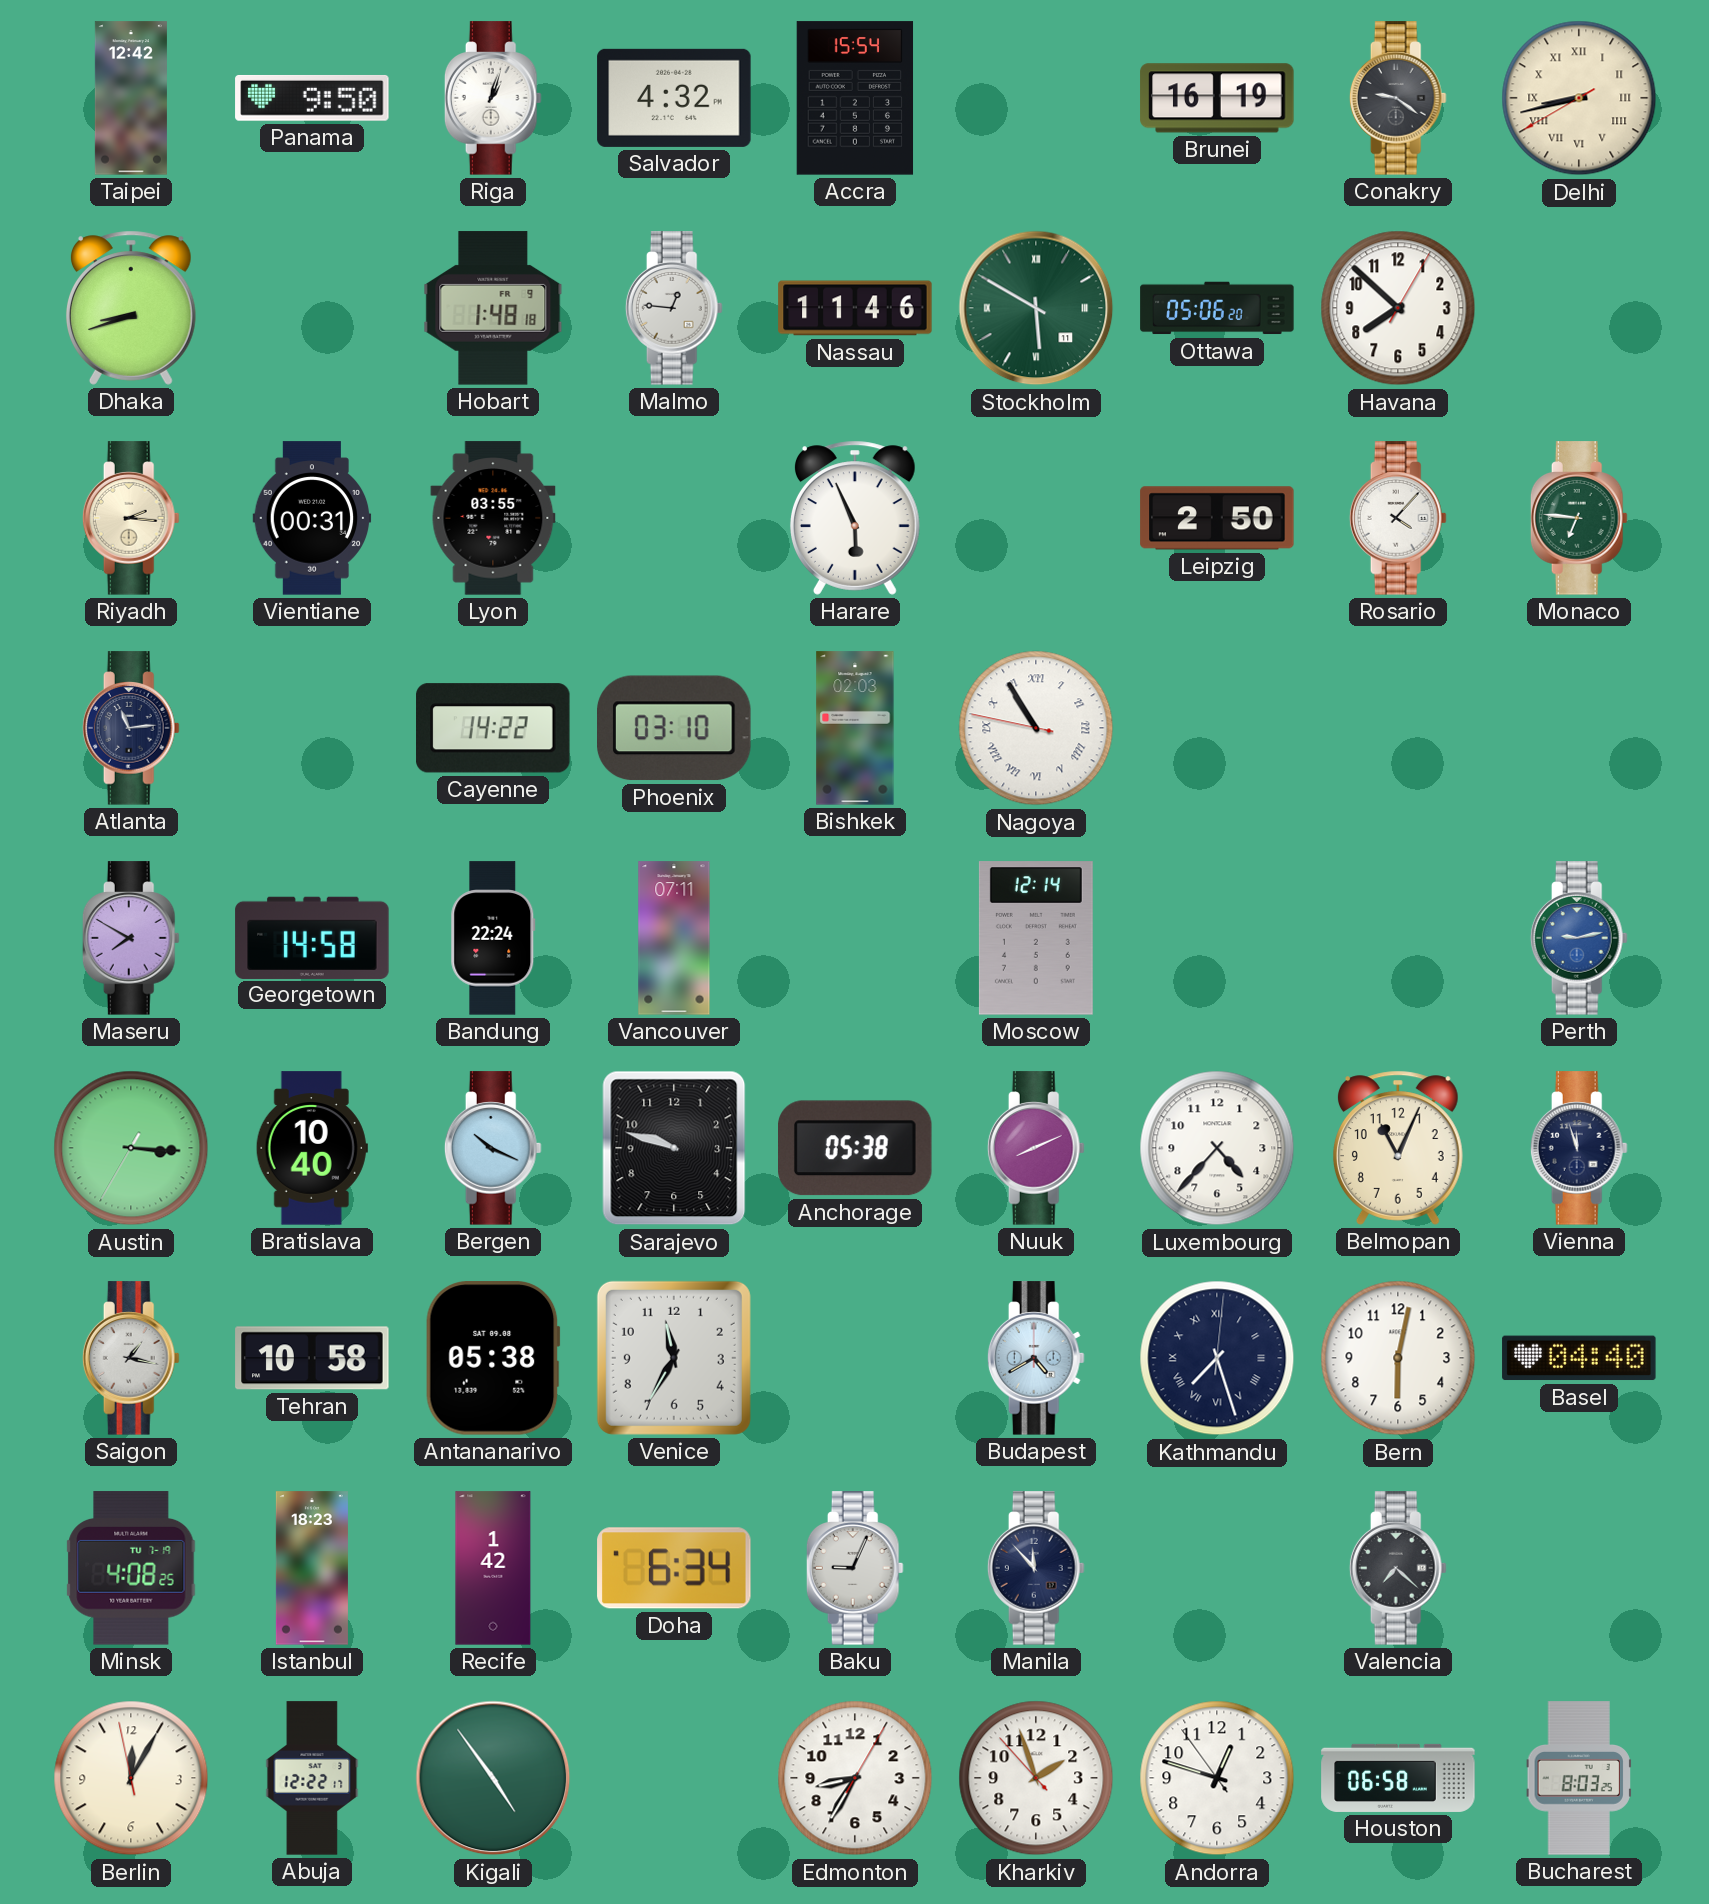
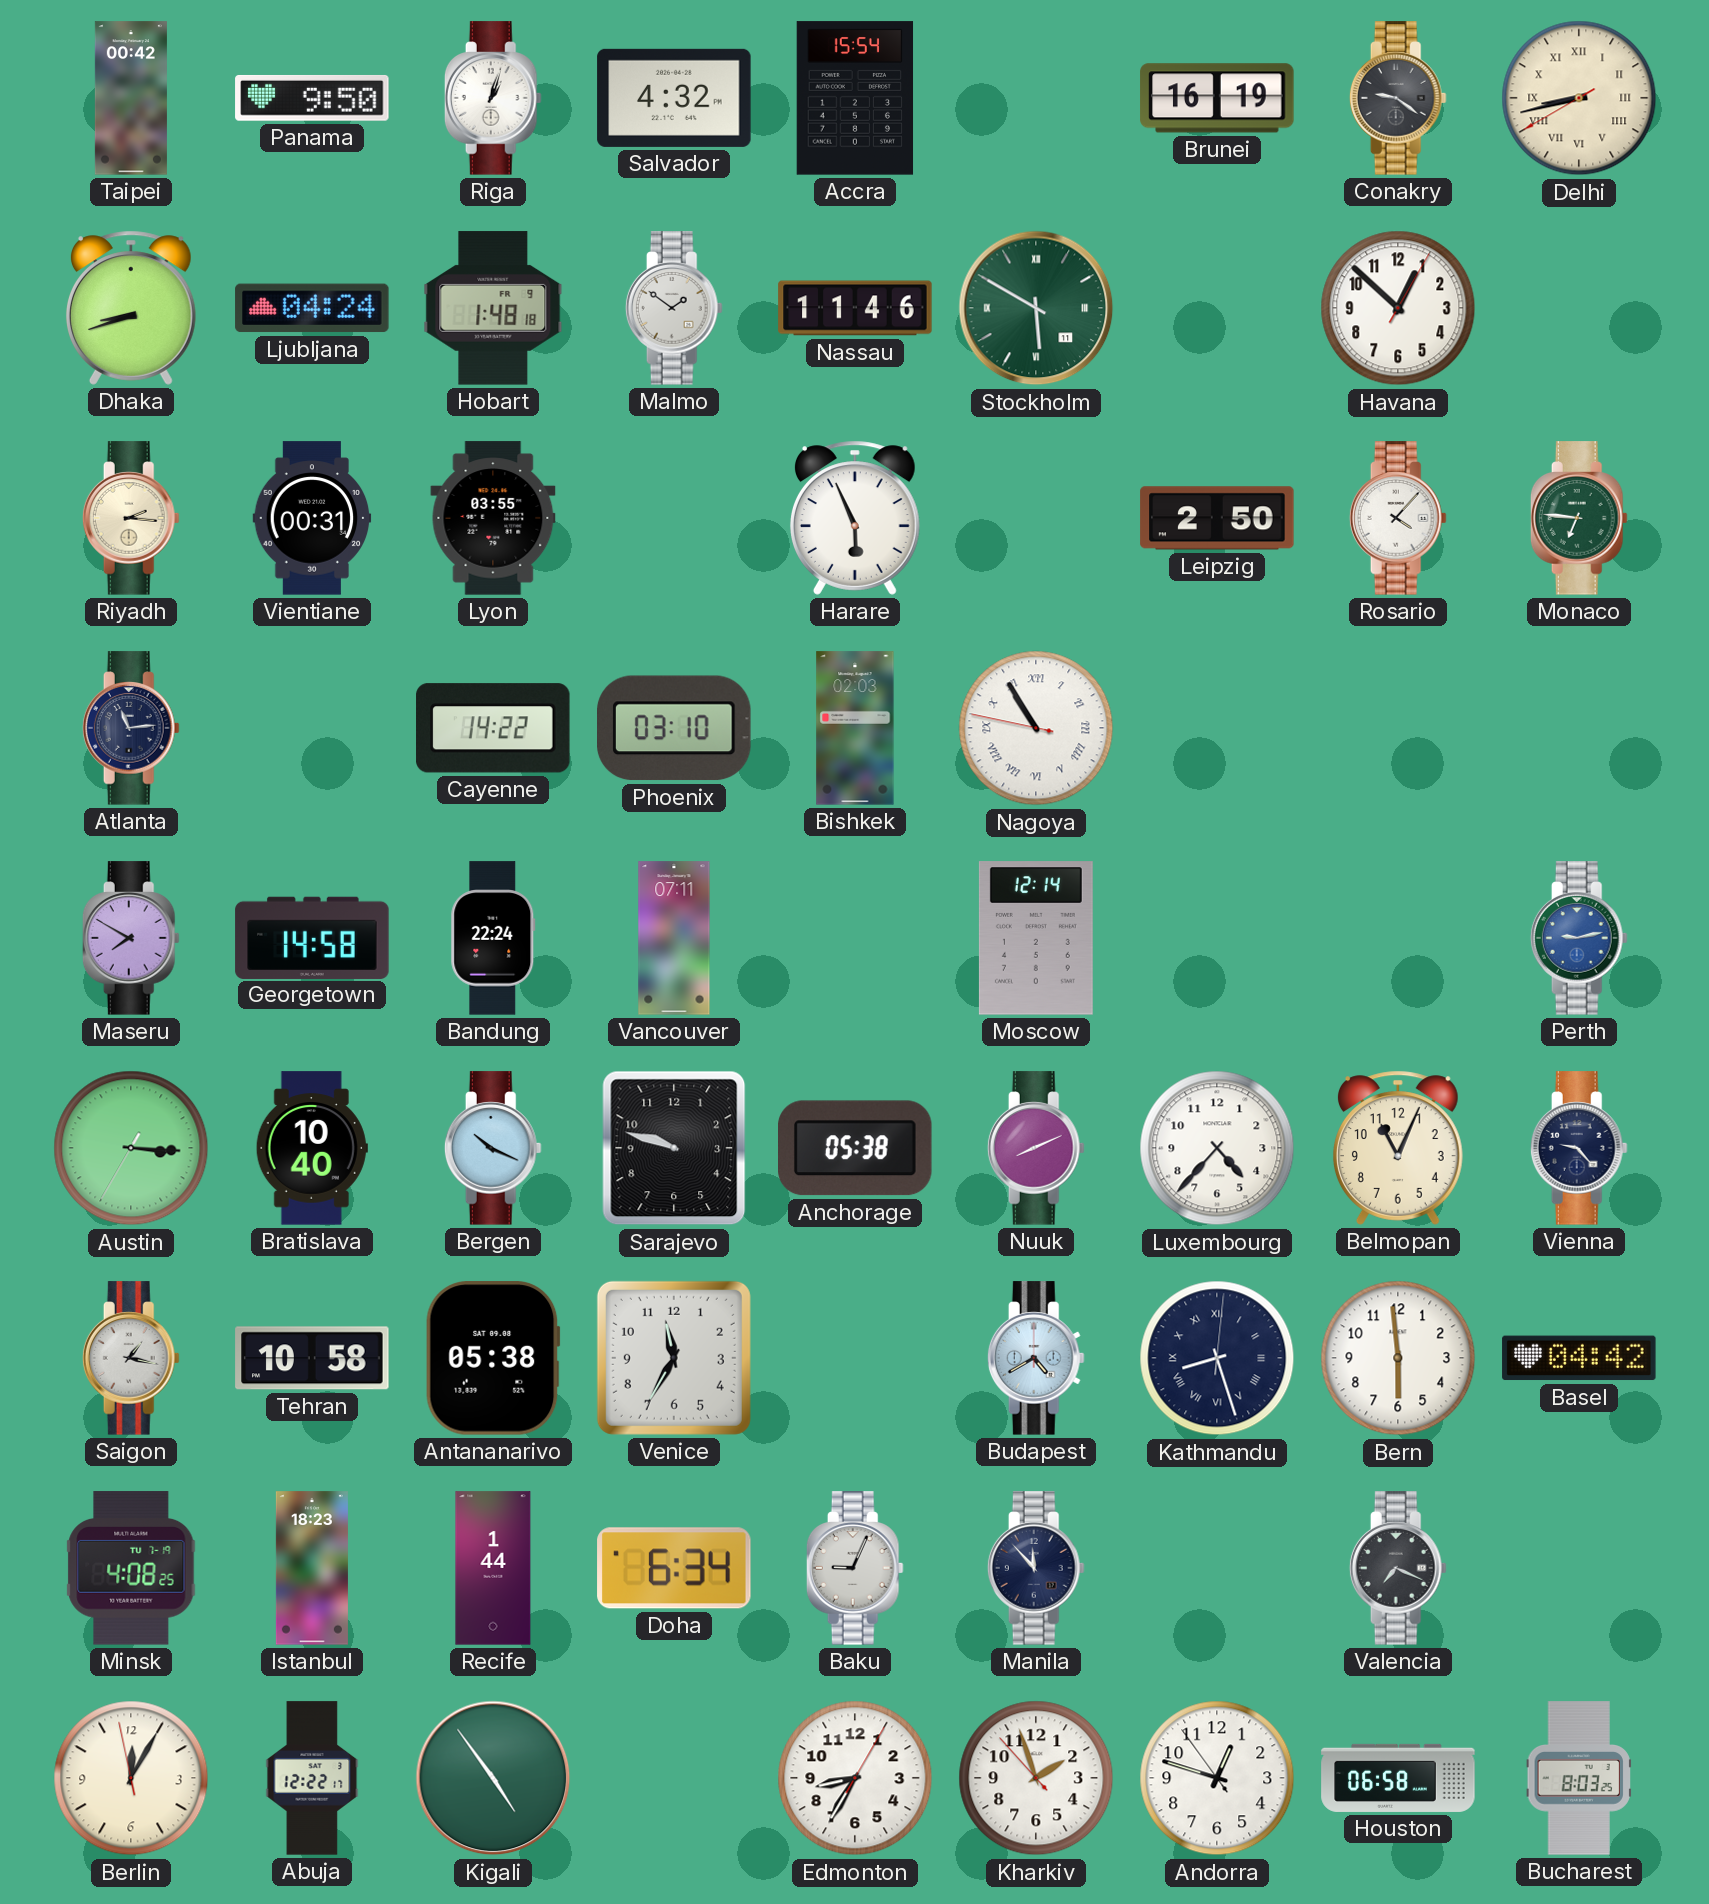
Taipei: 12:42 -> 00:42
Ljubljana: none -> 04:24
Malmo: 12:46 -> 1:51
Ottawa: 05:06 -> none
Havana: 7:52 -> 12:52
Vienna: 11:57 -> 9:23
Kathmandu: 7:27 -> 8:27
Bern: 6:02 -> 5:59
Basel: 04:40 -> 04:42
Recife: 1:42 -> 1:44
Valencia: 7:22 -> 7:19
